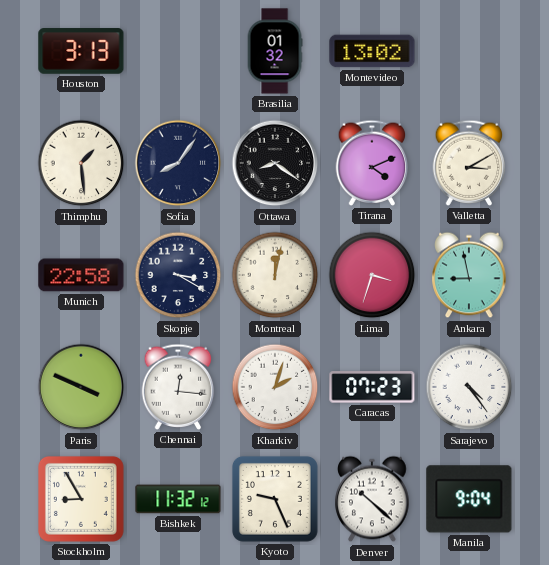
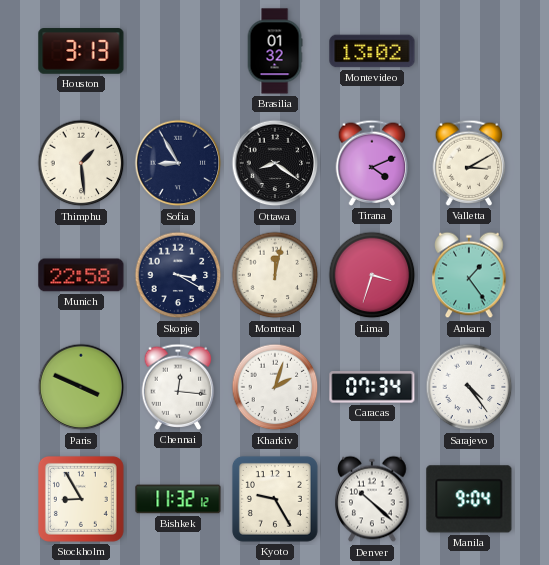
Sofia: 8:06 -> 8:55
Ankara: 8:58 -> 1:24
Caracas: 07:23 -> 07:34
Kyoto: 9:26 -> 9:25
